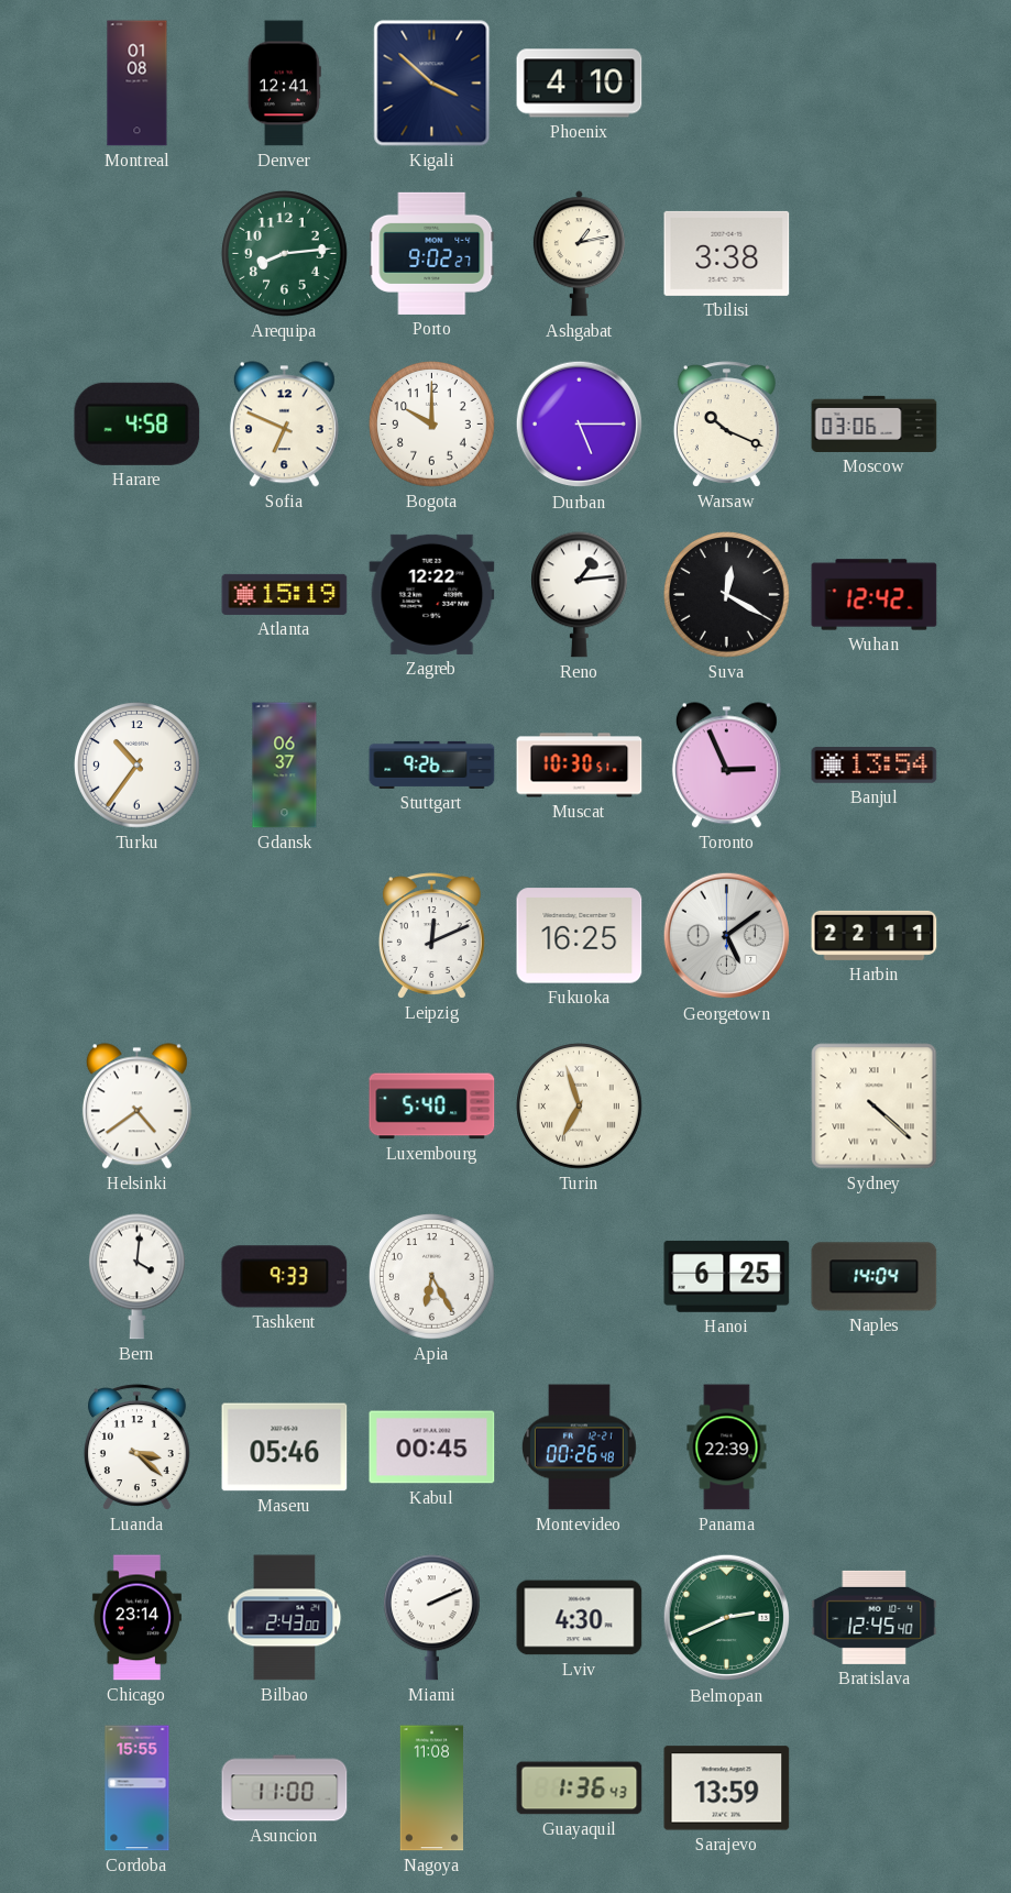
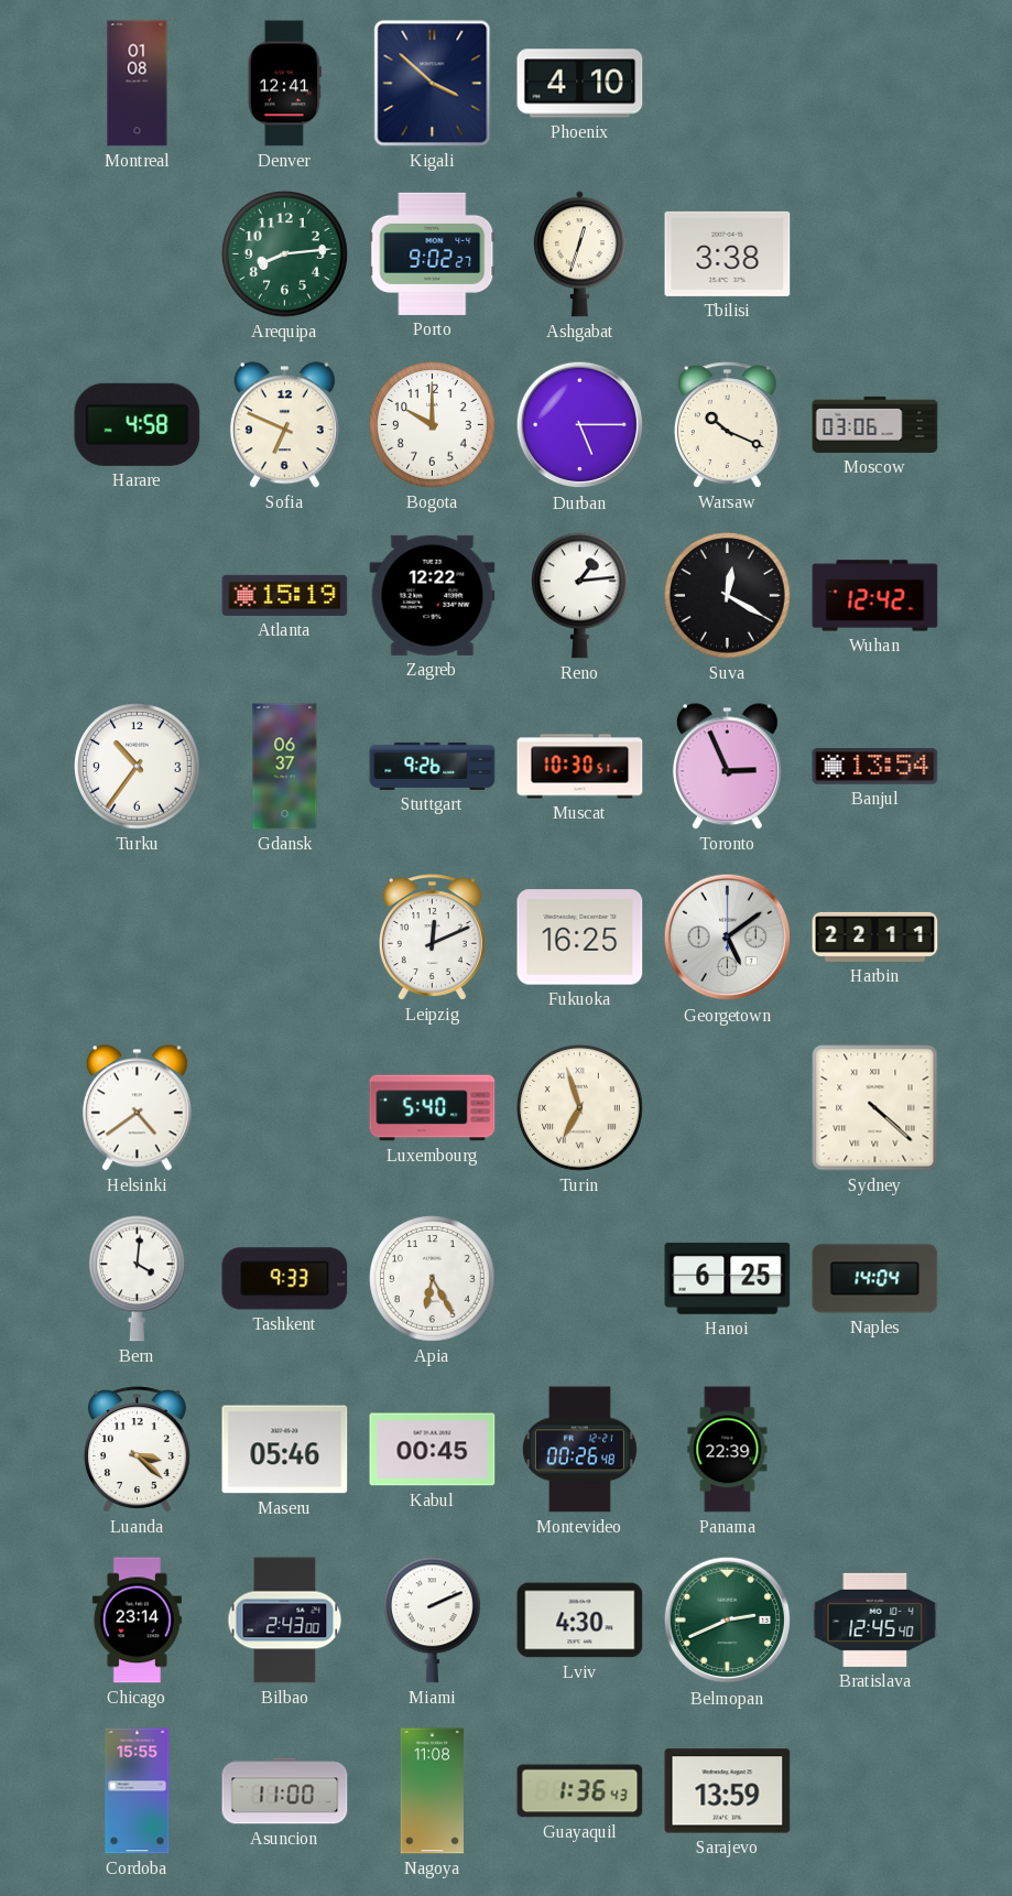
Ashgabat: 1:13 -> 12:33
